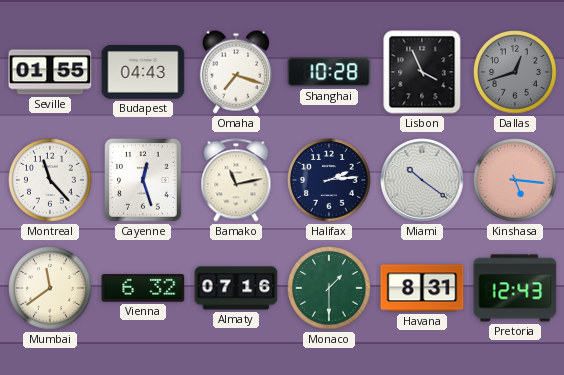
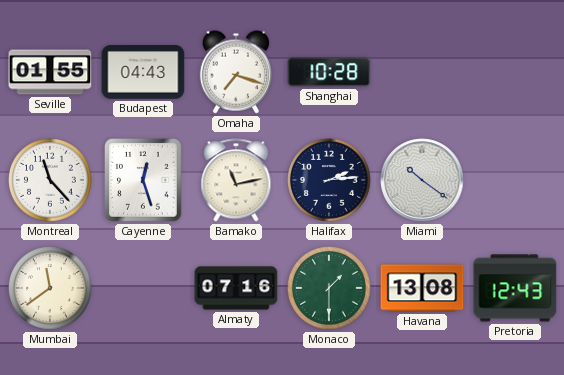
Lisbon: 3:56 -> none
Dallas: 12:42 -> none
Kinshasa: 5:16 -> none
Vienna: 6:32 -> none
Havana: 8:31 -> 13:08
